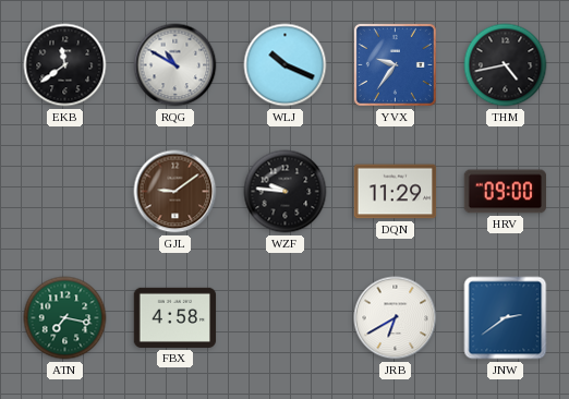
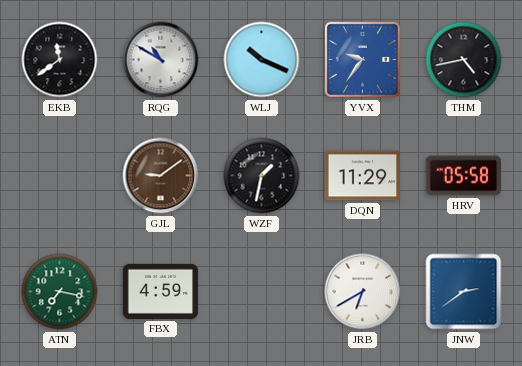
WZF: 9:46 -> 1:32
HRV: 09:00 -> 05:58
FBX: 4:58 -> 4:59
